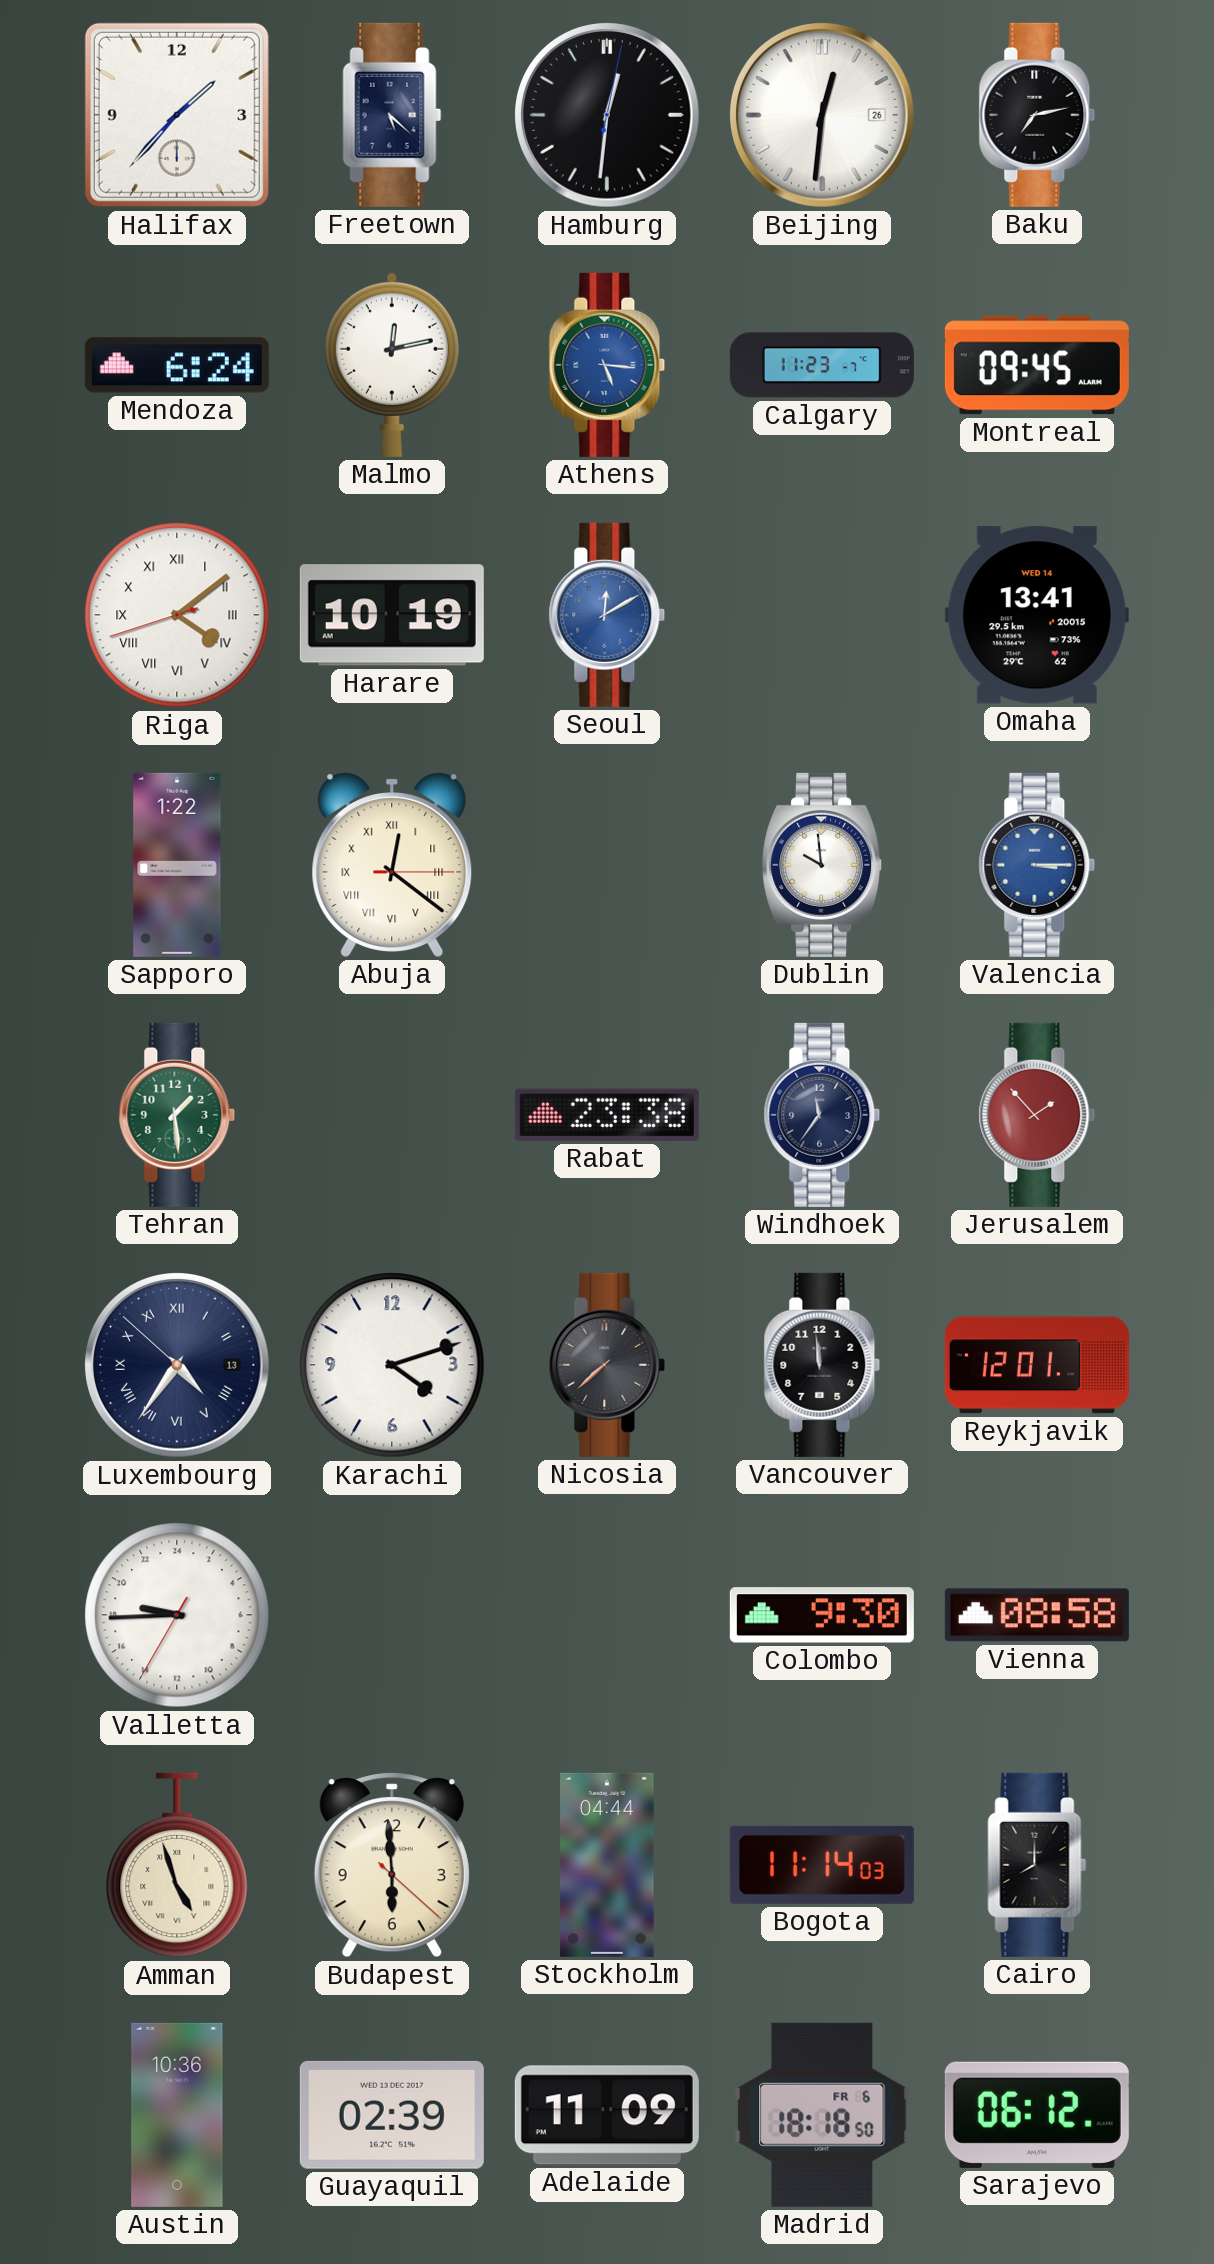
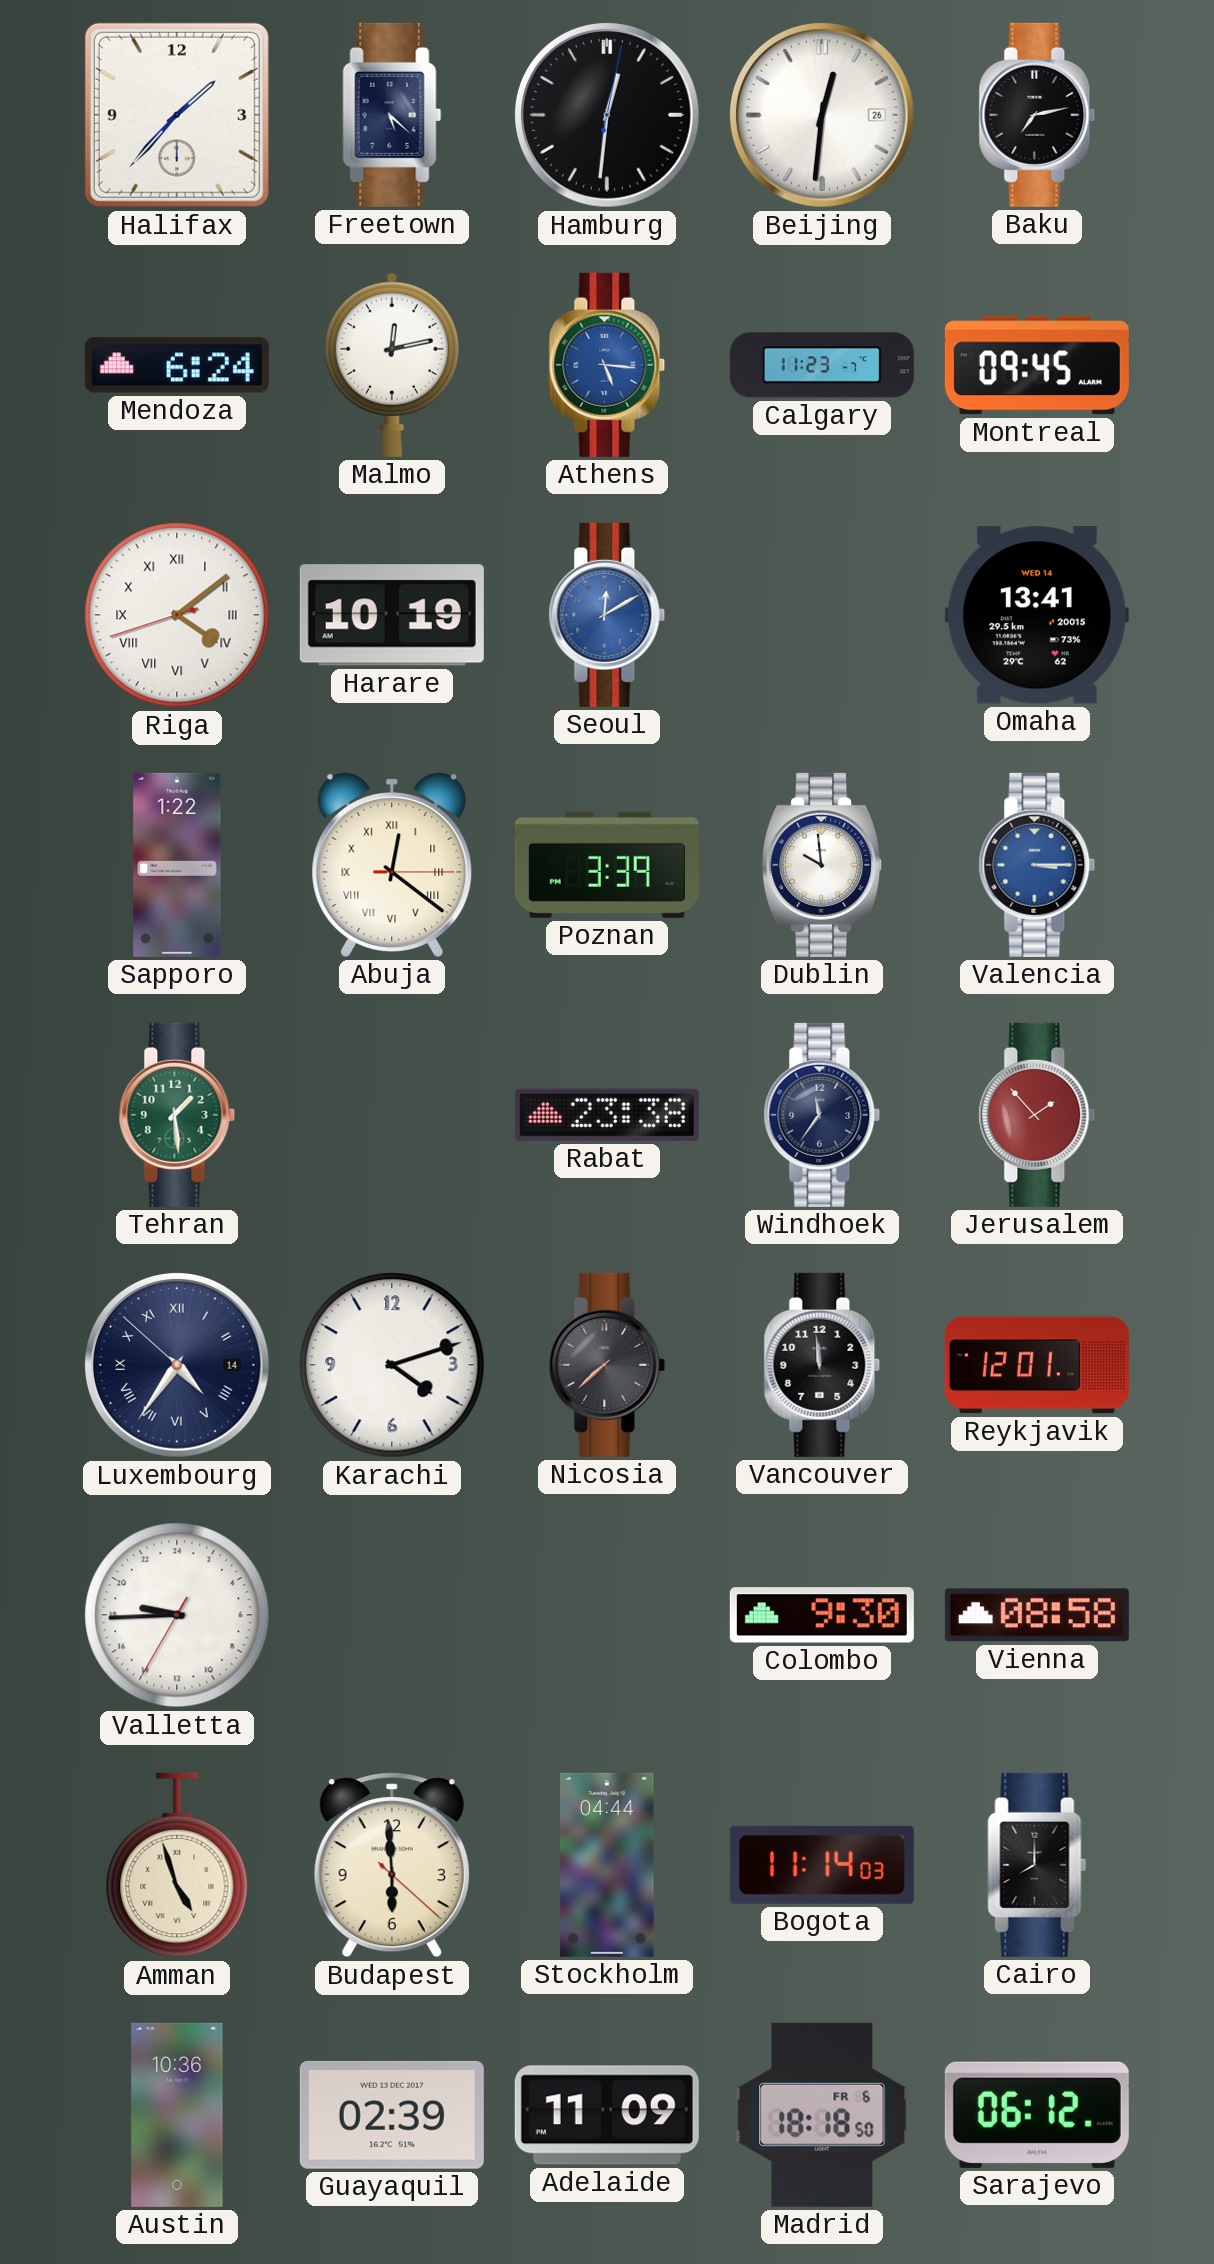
Poznan: none -> 3:39
Luxembourg date: 13 -> 14
